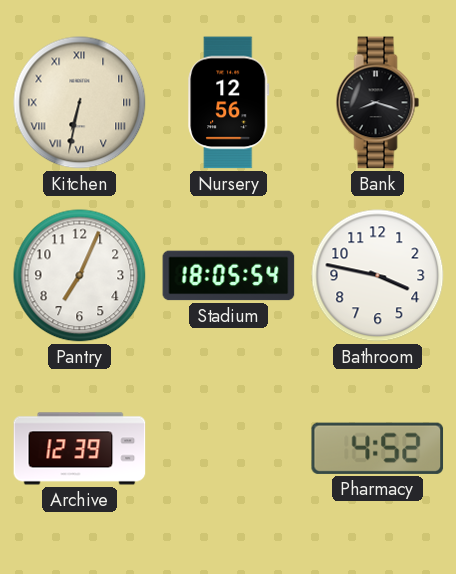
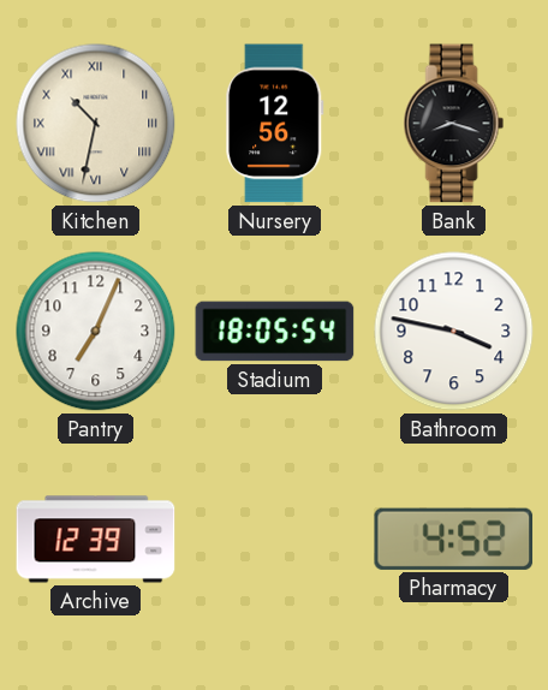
Kitchen: 6:32 -> 10:32
